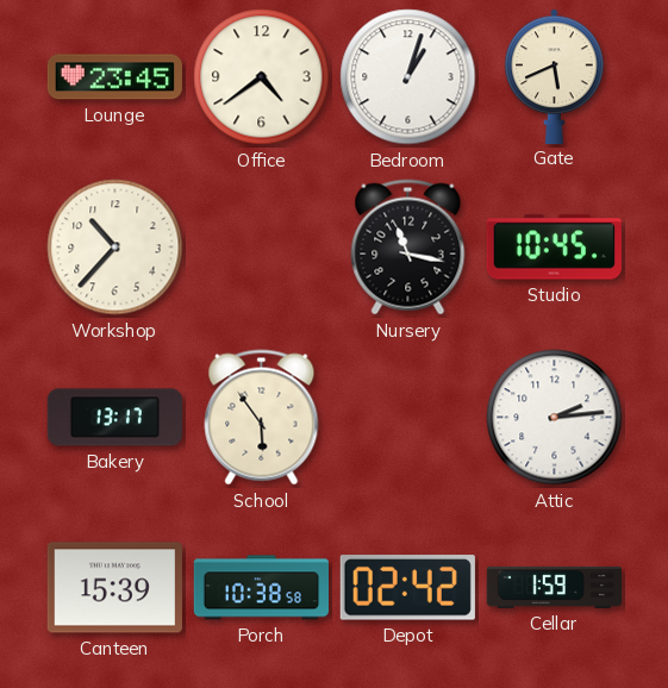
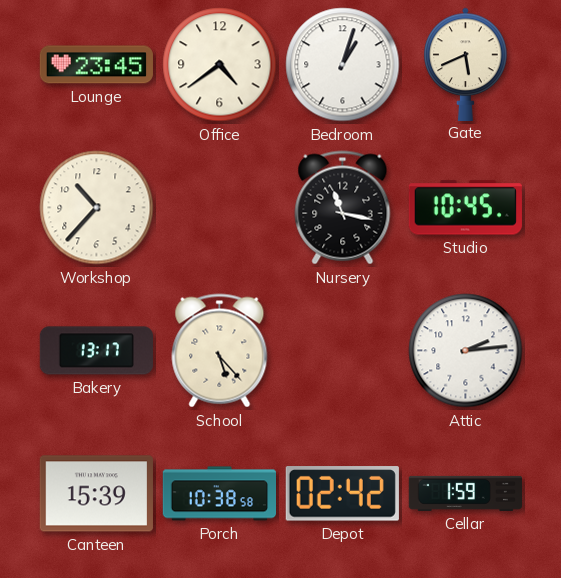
School: 5:54 -> 5:23
